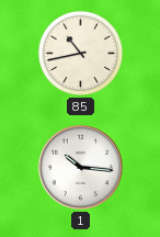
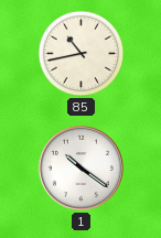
1: 10:16 -> 10:21
